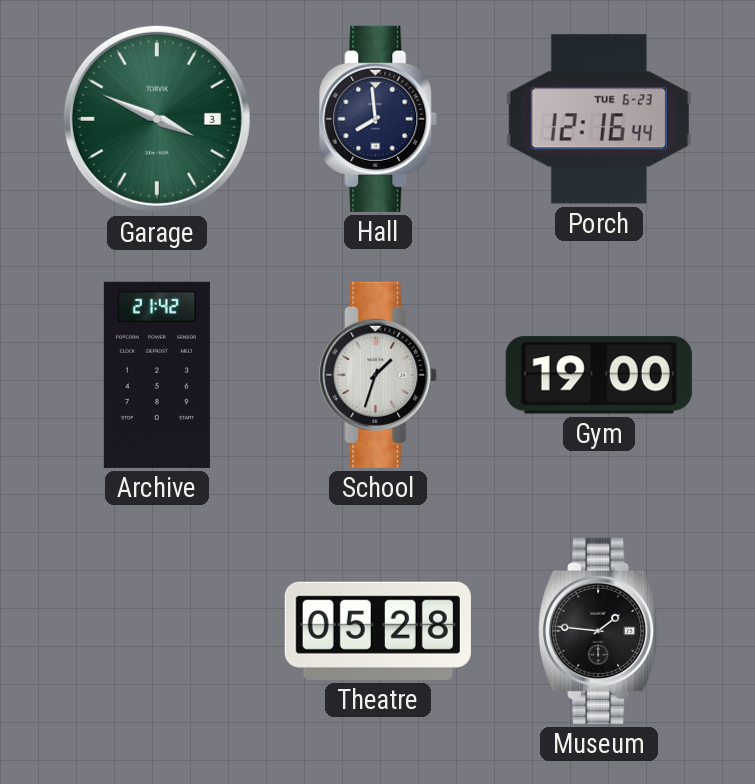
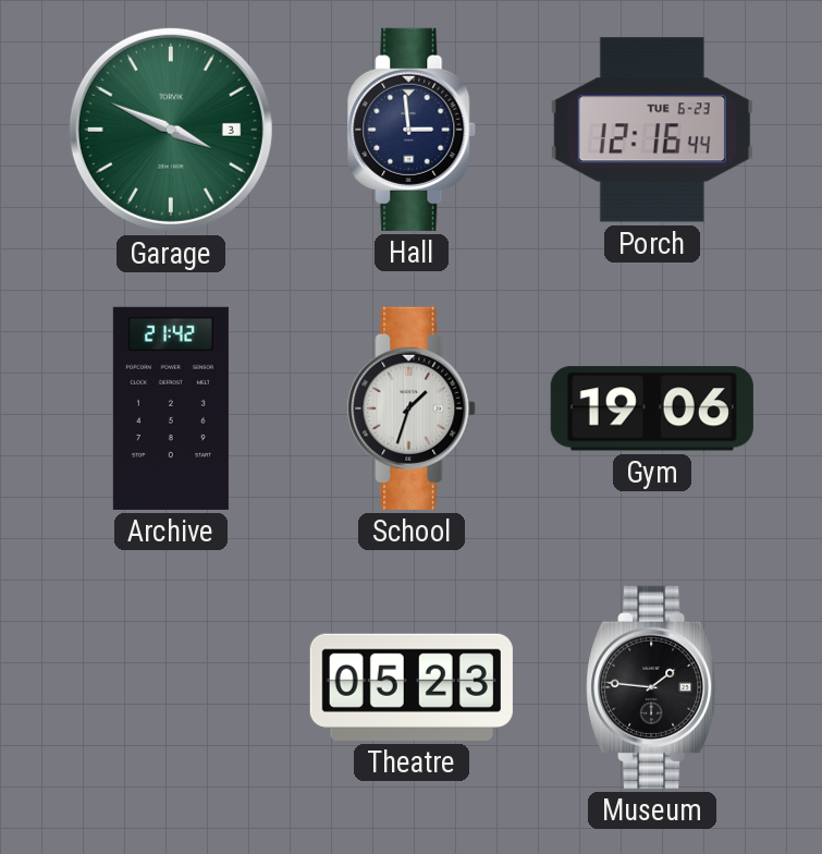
Hall: 7:59 -> 2:59
Gym: 19:00 -> 19:06
Theatre: 05:28 -> 05:23
